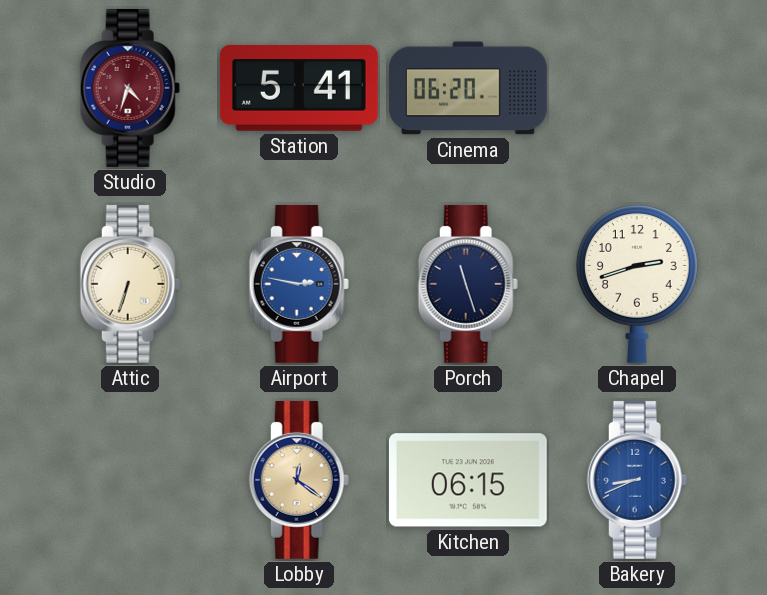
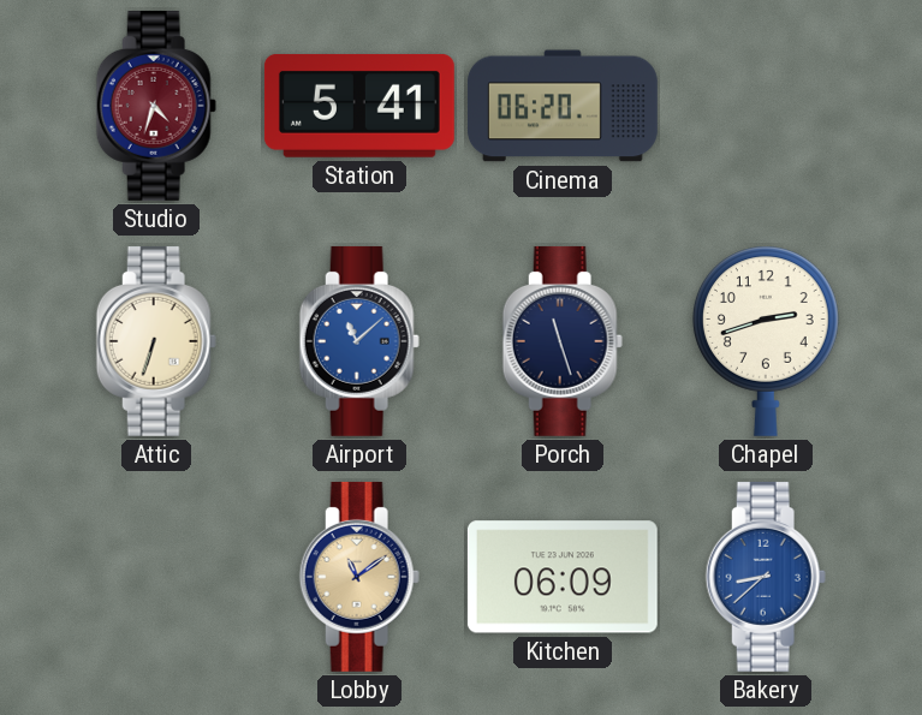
Airport: 2:47 -> 11:08
Lobby: 12:21 -> 11:09
Kitchen: 06:15 -> 06:09
Bakery: 8:41 -> 8:38
